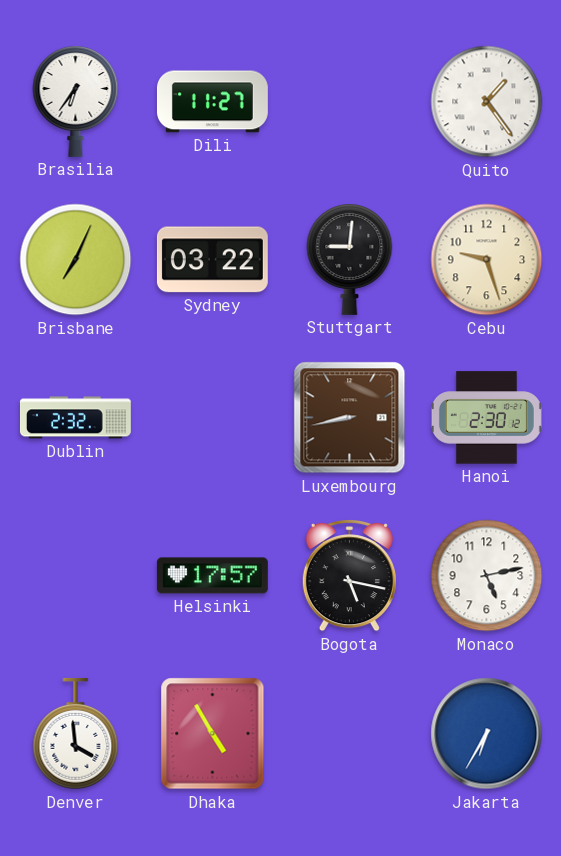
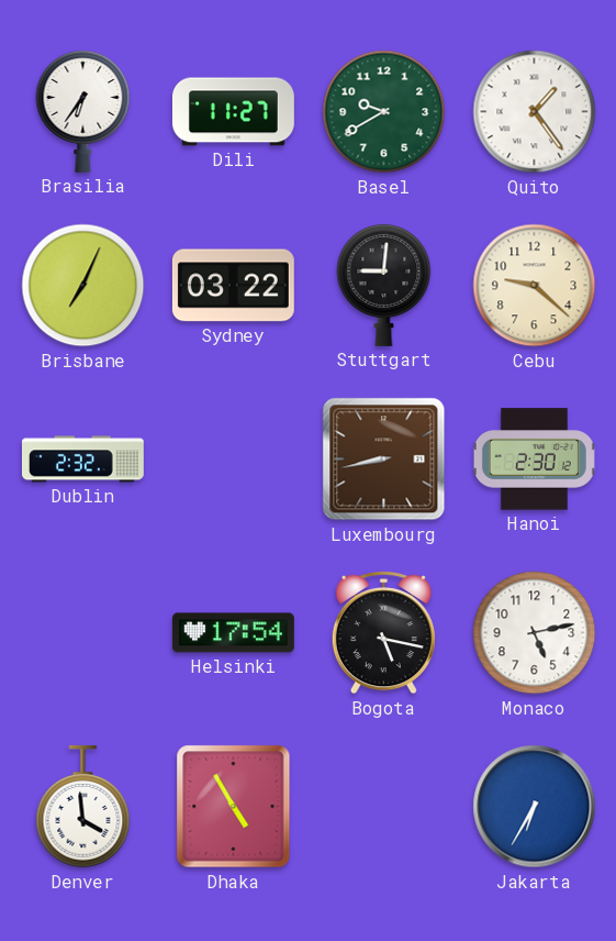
Basel: none -> 9:40
Cebu: 9:27 -> 9:22
Helsinki: 17:57 -> 17:54
